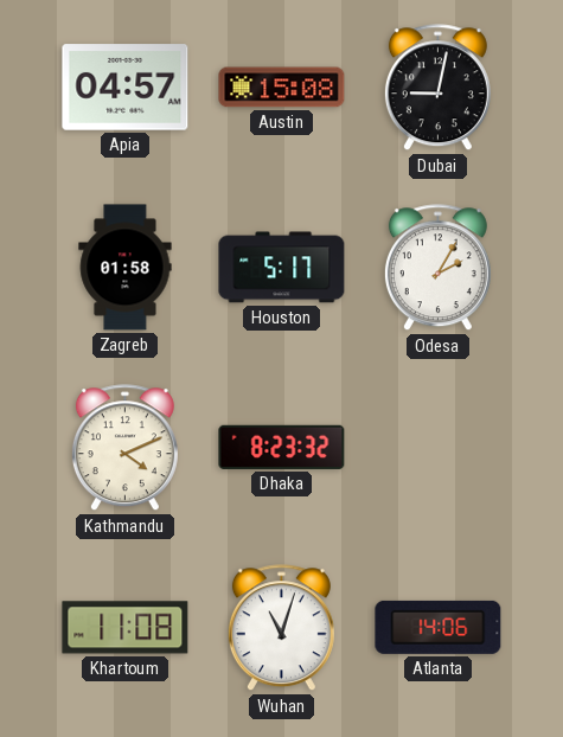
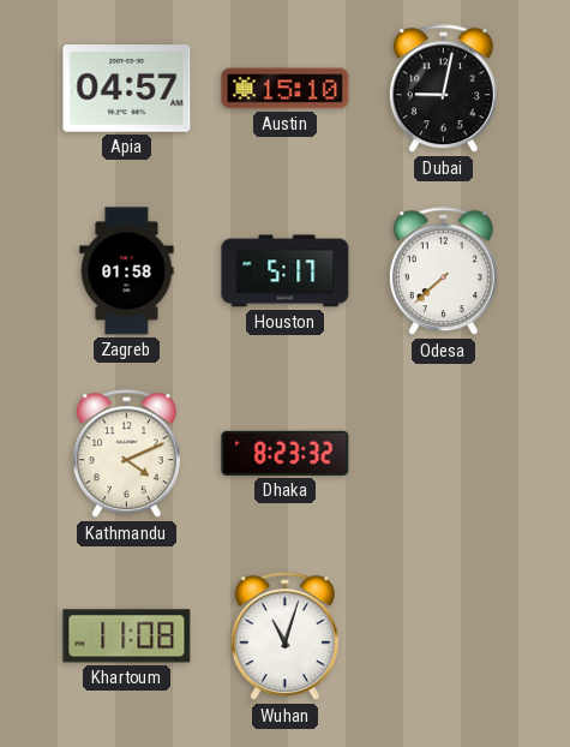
Austin: 15:08 -> 15:10
Odesa: 2:05 -> 7:38
Atlanta: 14:06 -> none
